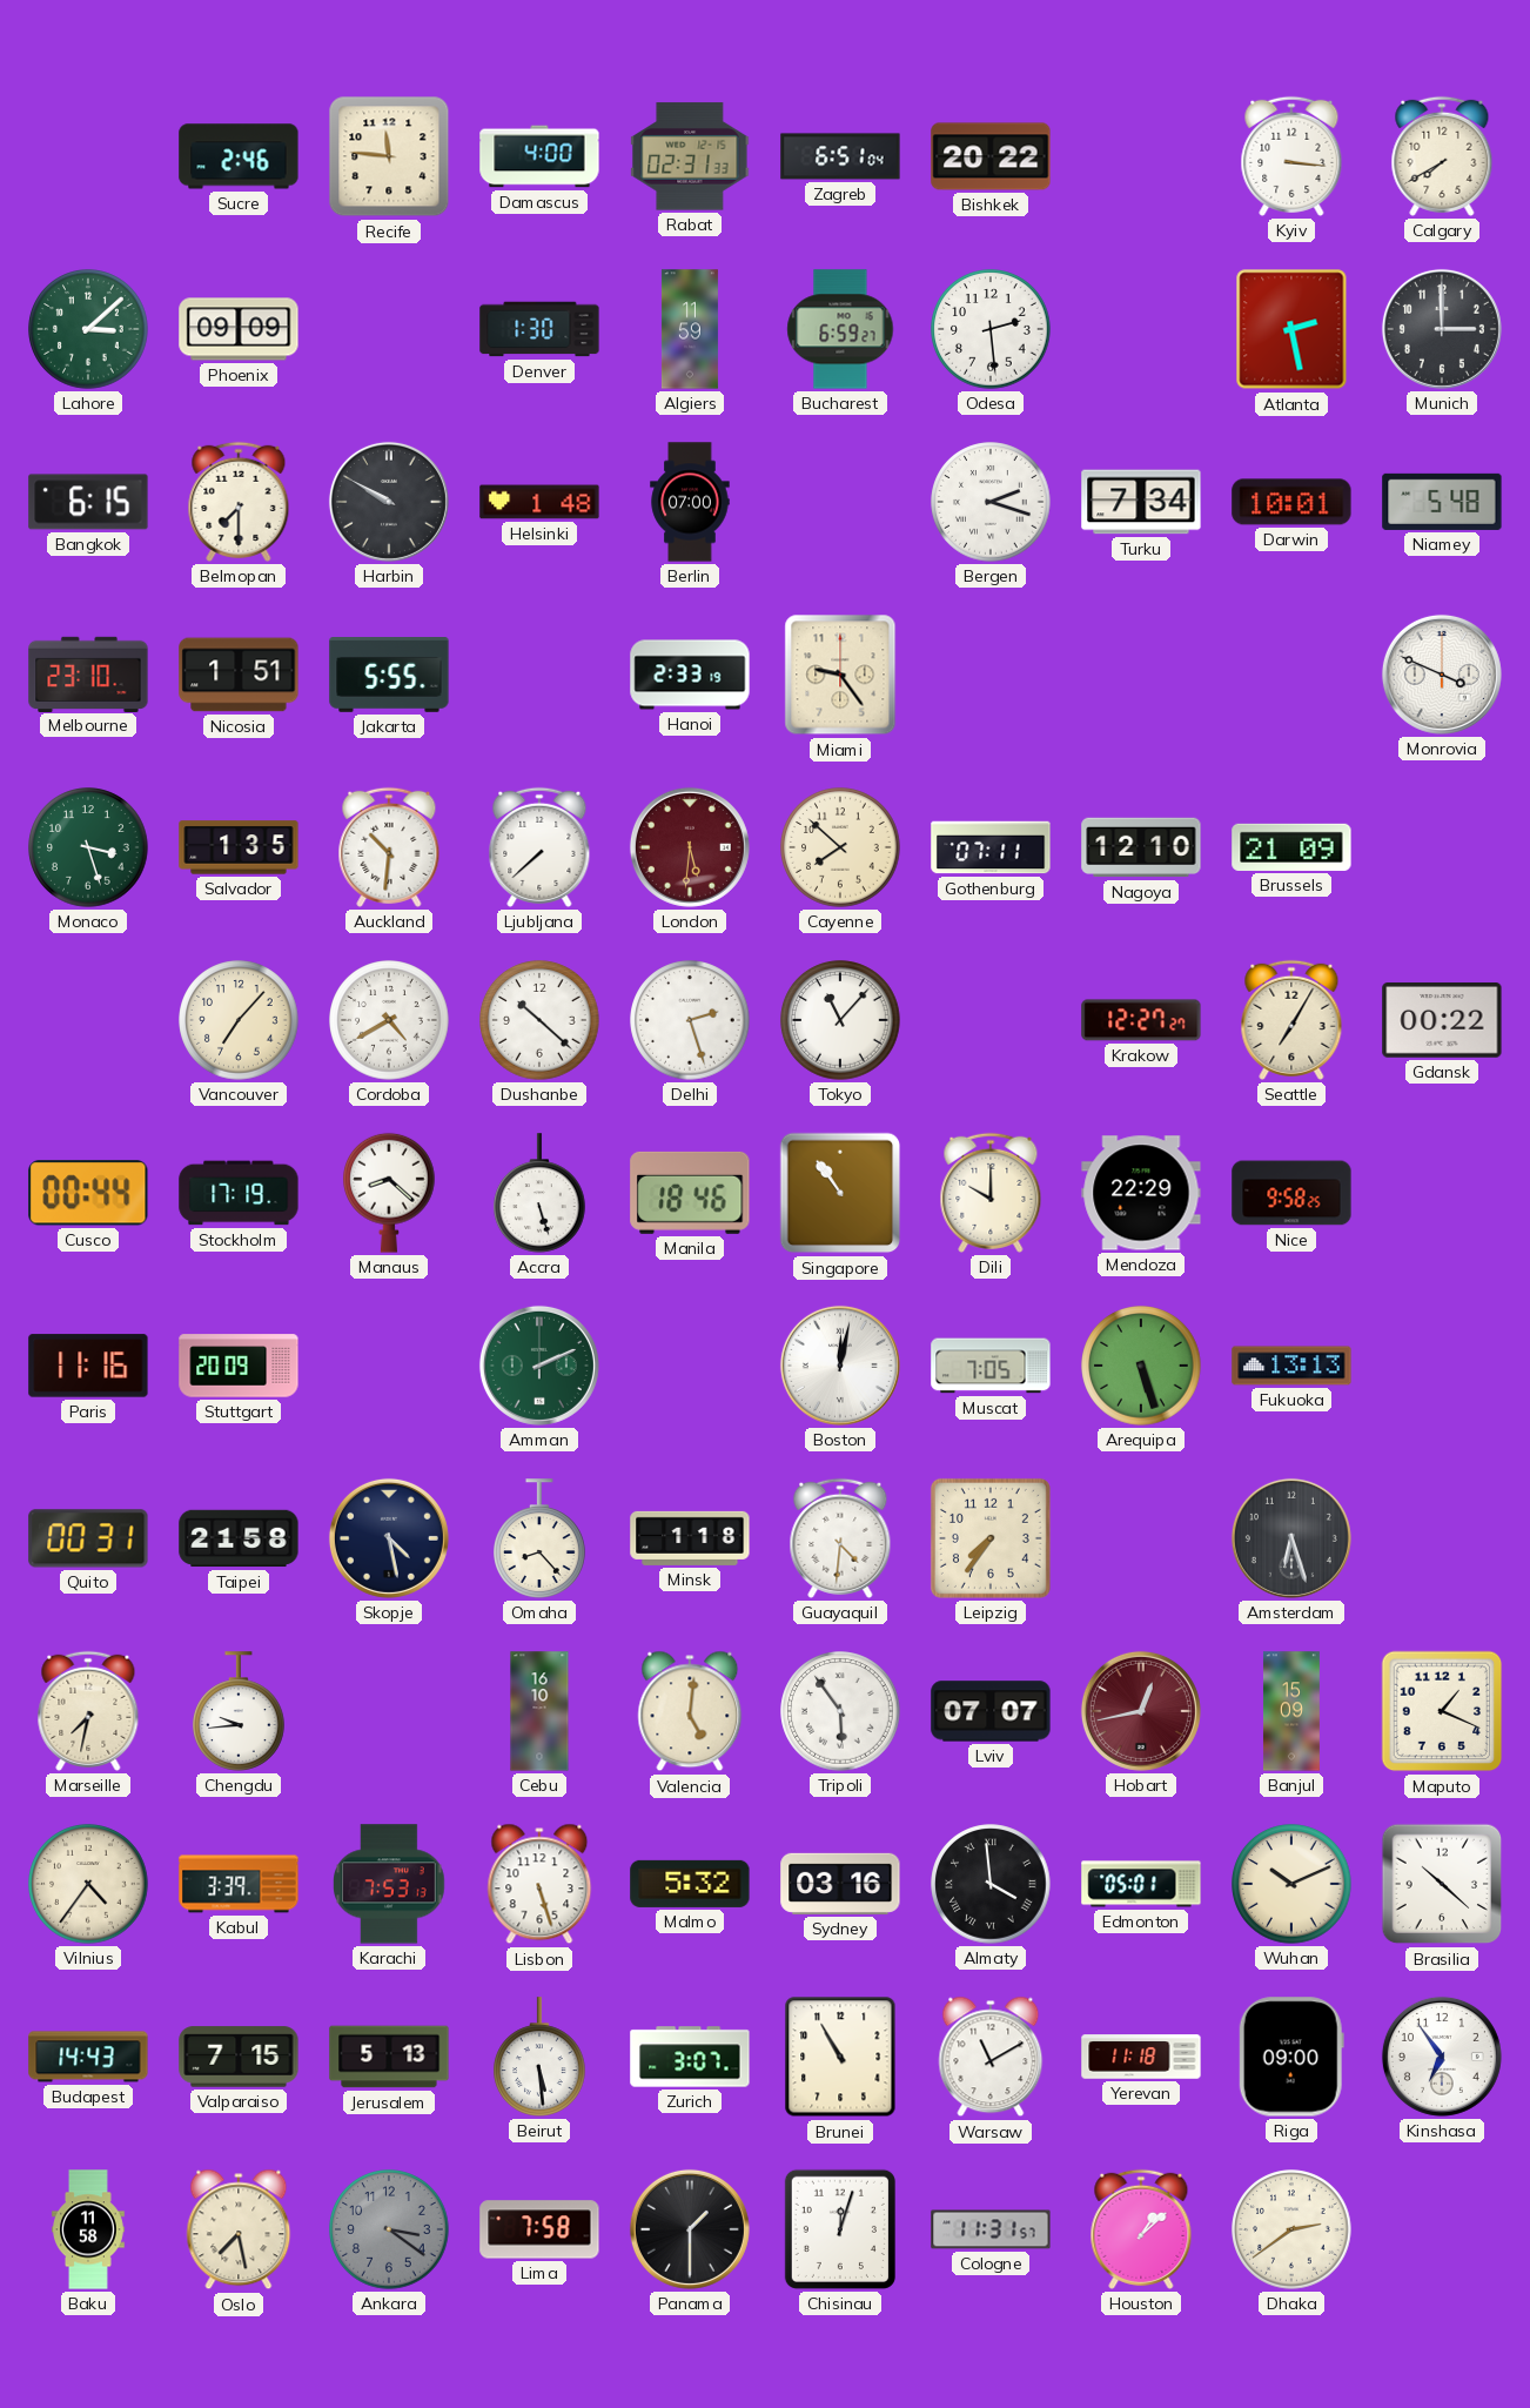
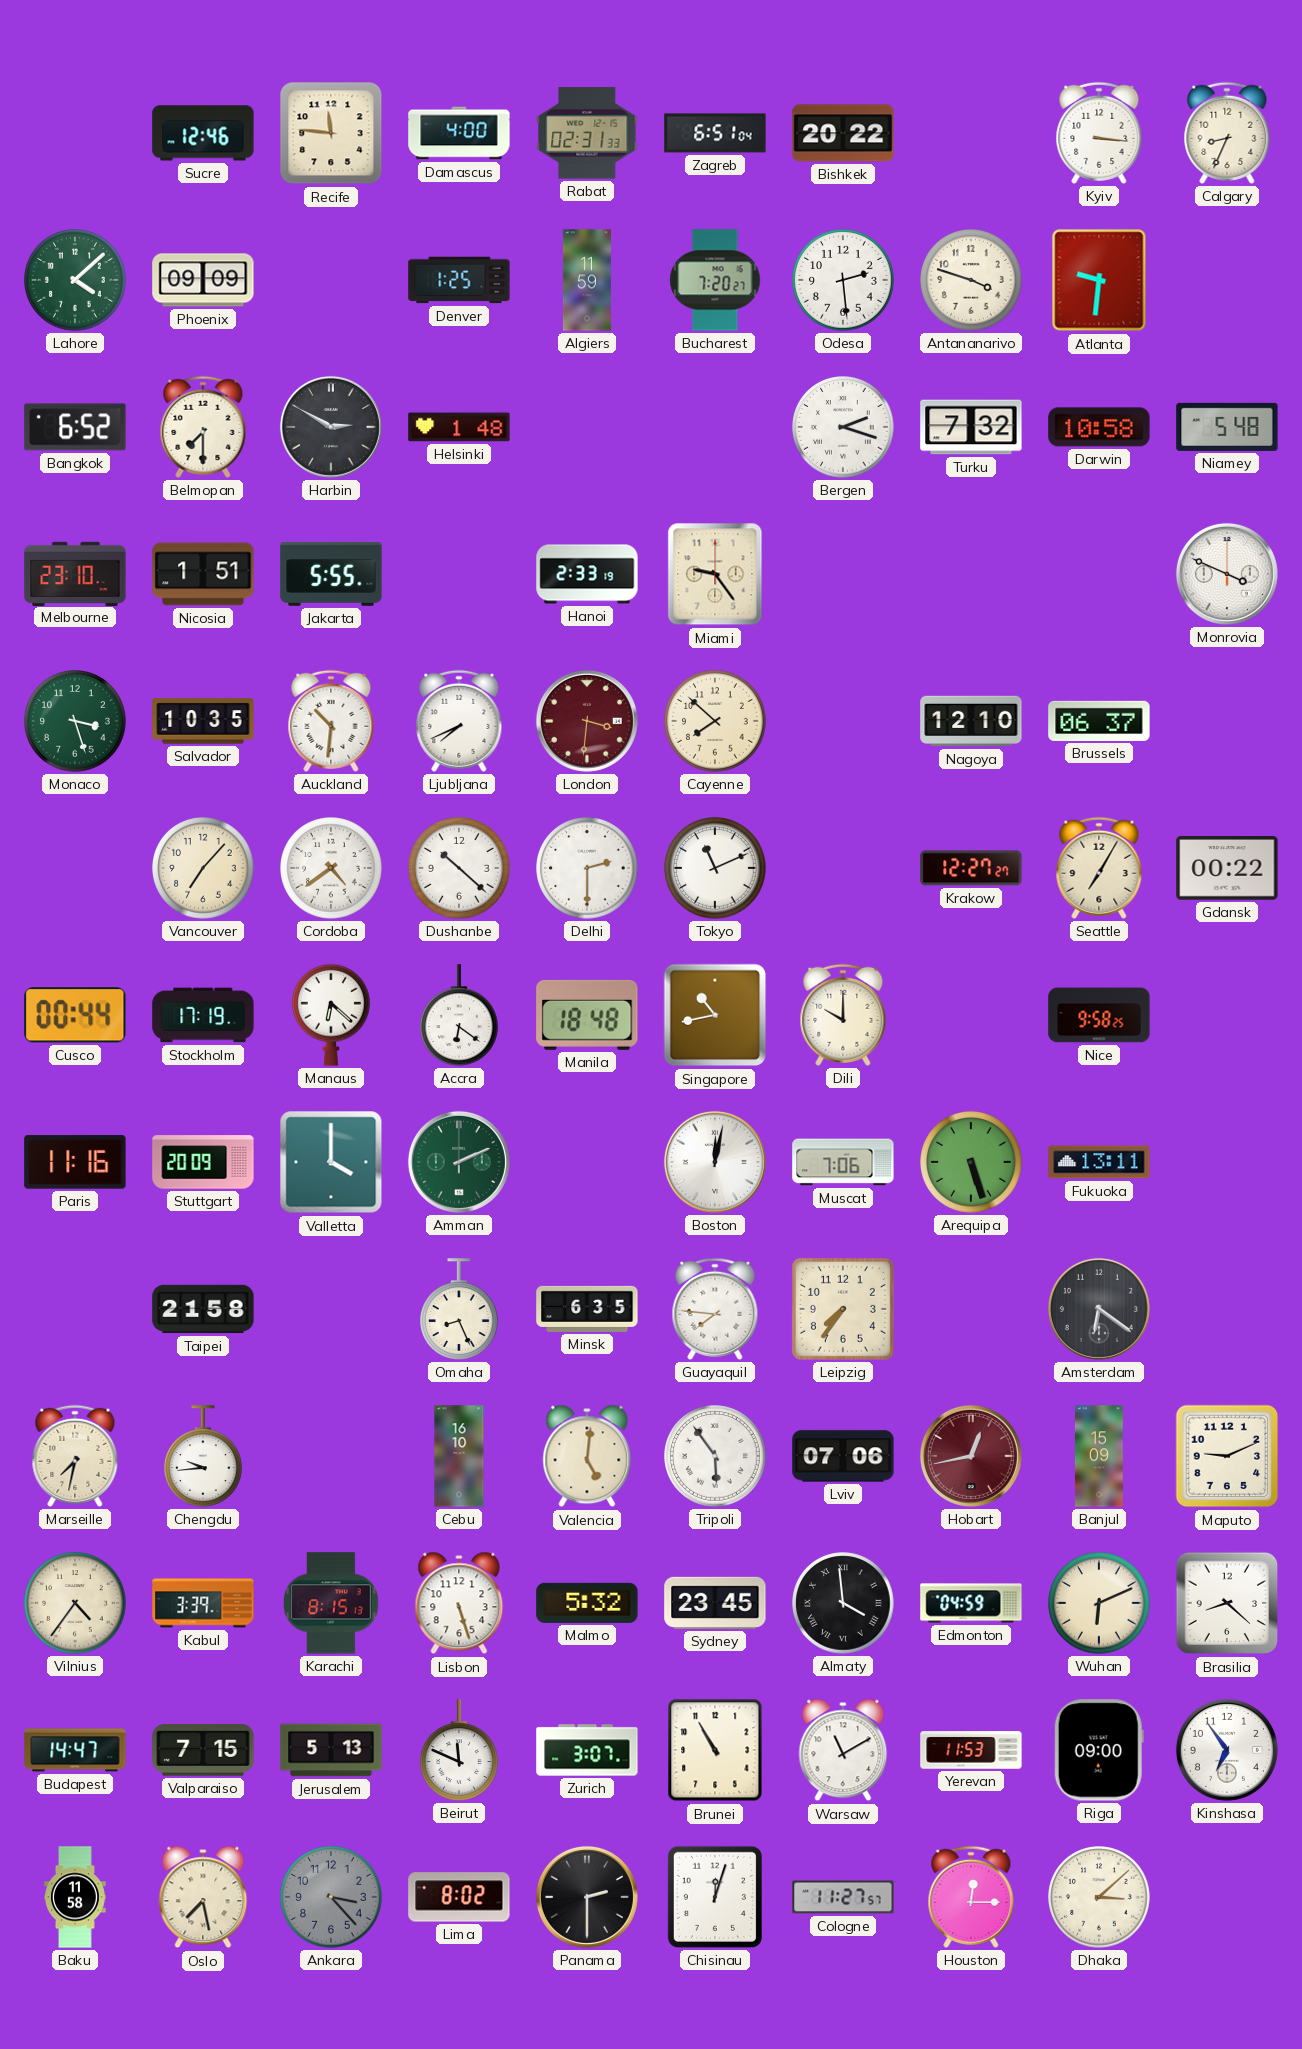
Sucre: 2:46 -> 12:46
Calgary: 7:40 -> 8:34
Lahore: 3:08 -> 4:08
Denver: 1:30 -> 1:25
Bucharest: 6:59 -> 7:20
Antananarivo: none -> 3:48
Atlanta: 2:28 -> 9:31
Munich: 3:00 -> none
Bangkok: 6:15 -> 6:52
Harbin: 9:50 -> 2:50
Berlin: 07:00 -> none
Turku: 7:34 -> 7:32
Darwin: 10:01 -> 10:58
Salvador: 1:35 -> 10:35
Ljubljana: 7:38 -> 7:41
London: 5:31 -> 3:31
Gothenburg: 07:11 -> none
Brussels: 21:09 -> 06:37
Cordoba: 4:40 -> 4:39
Delhi: 2:27 -> 2:30
Tokyo: 11:07 -> 11:11
Manaus: 8:22 -> 6:22
Accra: 5:27 -> 6:21
Manila: 18:46 -> 18:48
Singapore: 10:54 -> 10:43
Mendoza: 22:29 -> none
Valletta: none -> 4:00
Muscat: 7:05 -> 7:06
Fukuoka: 13:13 -> 13:11
Quito: 00:31 -> none
Skopje: 4:28 -> none
Omaha: 8:23 -> 8:26
Minsk: 1:18 -> 6:35
Guayaquil: 4:31 -> 7:46
Amsterdam: 6:27 -> 6:21
Lviv: 07:07 -> 07:06
Maputo: 1:19 -> 9:11
Karachi: 7:53 -> 8:15
Sydney: 03:16 -> 23:45
Edmonton: 05:01 -> 04:59
Wuhan: 10:11 -> 6:11
Brasilia: 10:22 -> 8:22
Budapest: 14:43 -> 14:47
Beirut: 5:29 -> 11:49
Yerevan: 11:18 -> 11:53
Ankara: 3:21 -> 3:23
Lima: 7:58 -> 8:02
Panama: 1:30 -> 2:30
Cologne: 11:31 -> 11:27
Houston: 1:08 -> 12:15
Dhaka: 2:39 -> 3:08
